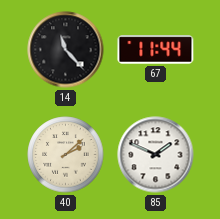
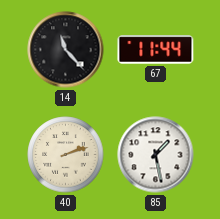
40: 2:08 -> 2:12
85: 1:49 -> 1:28
